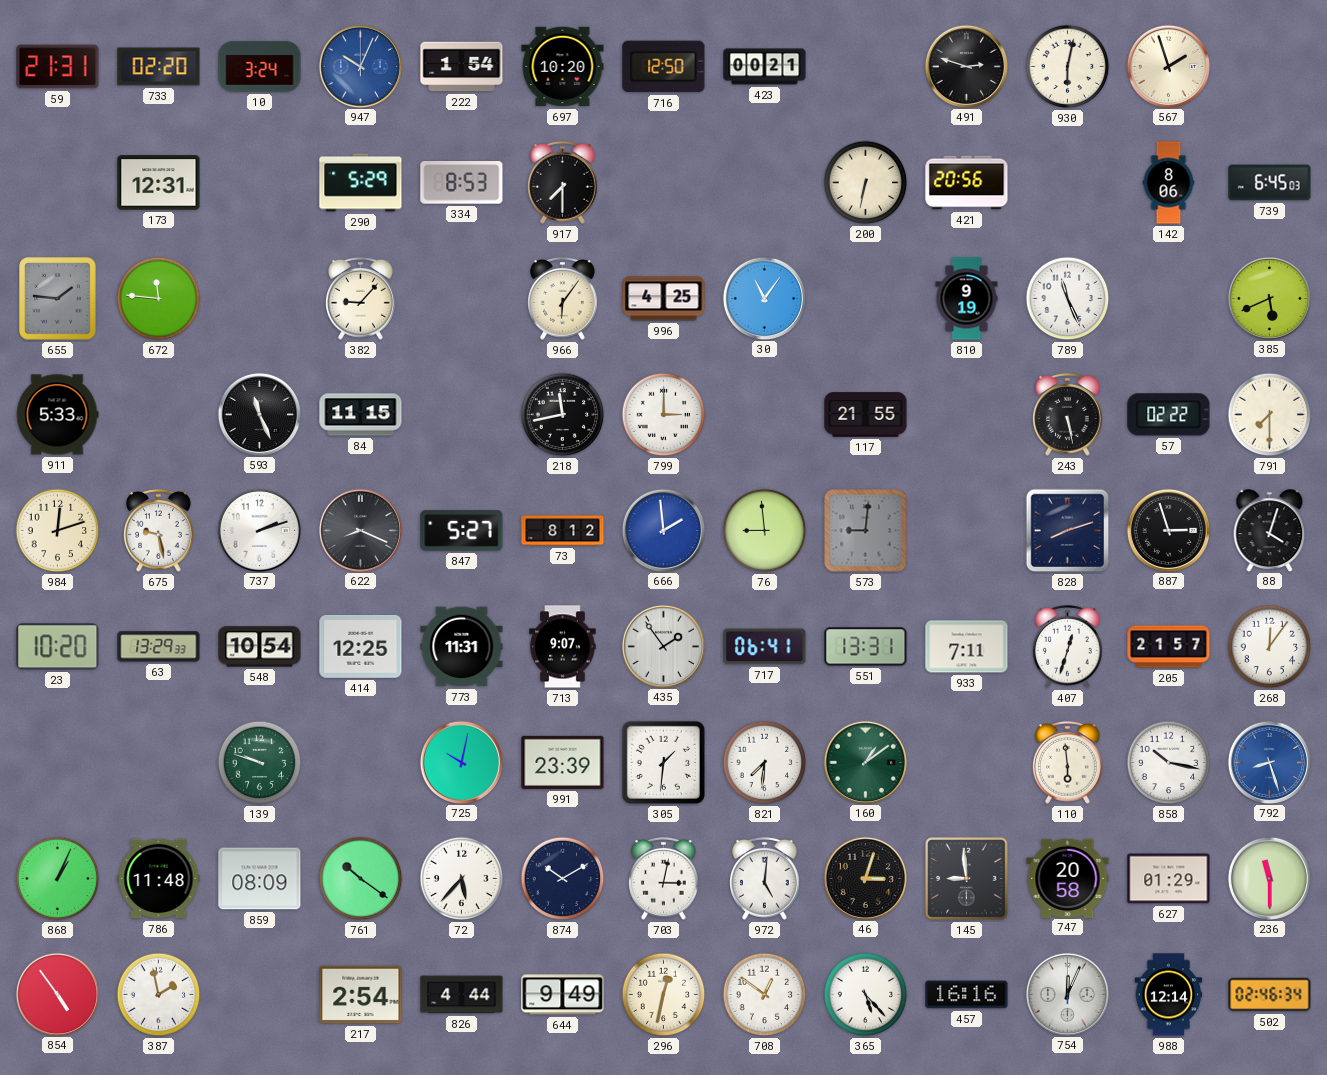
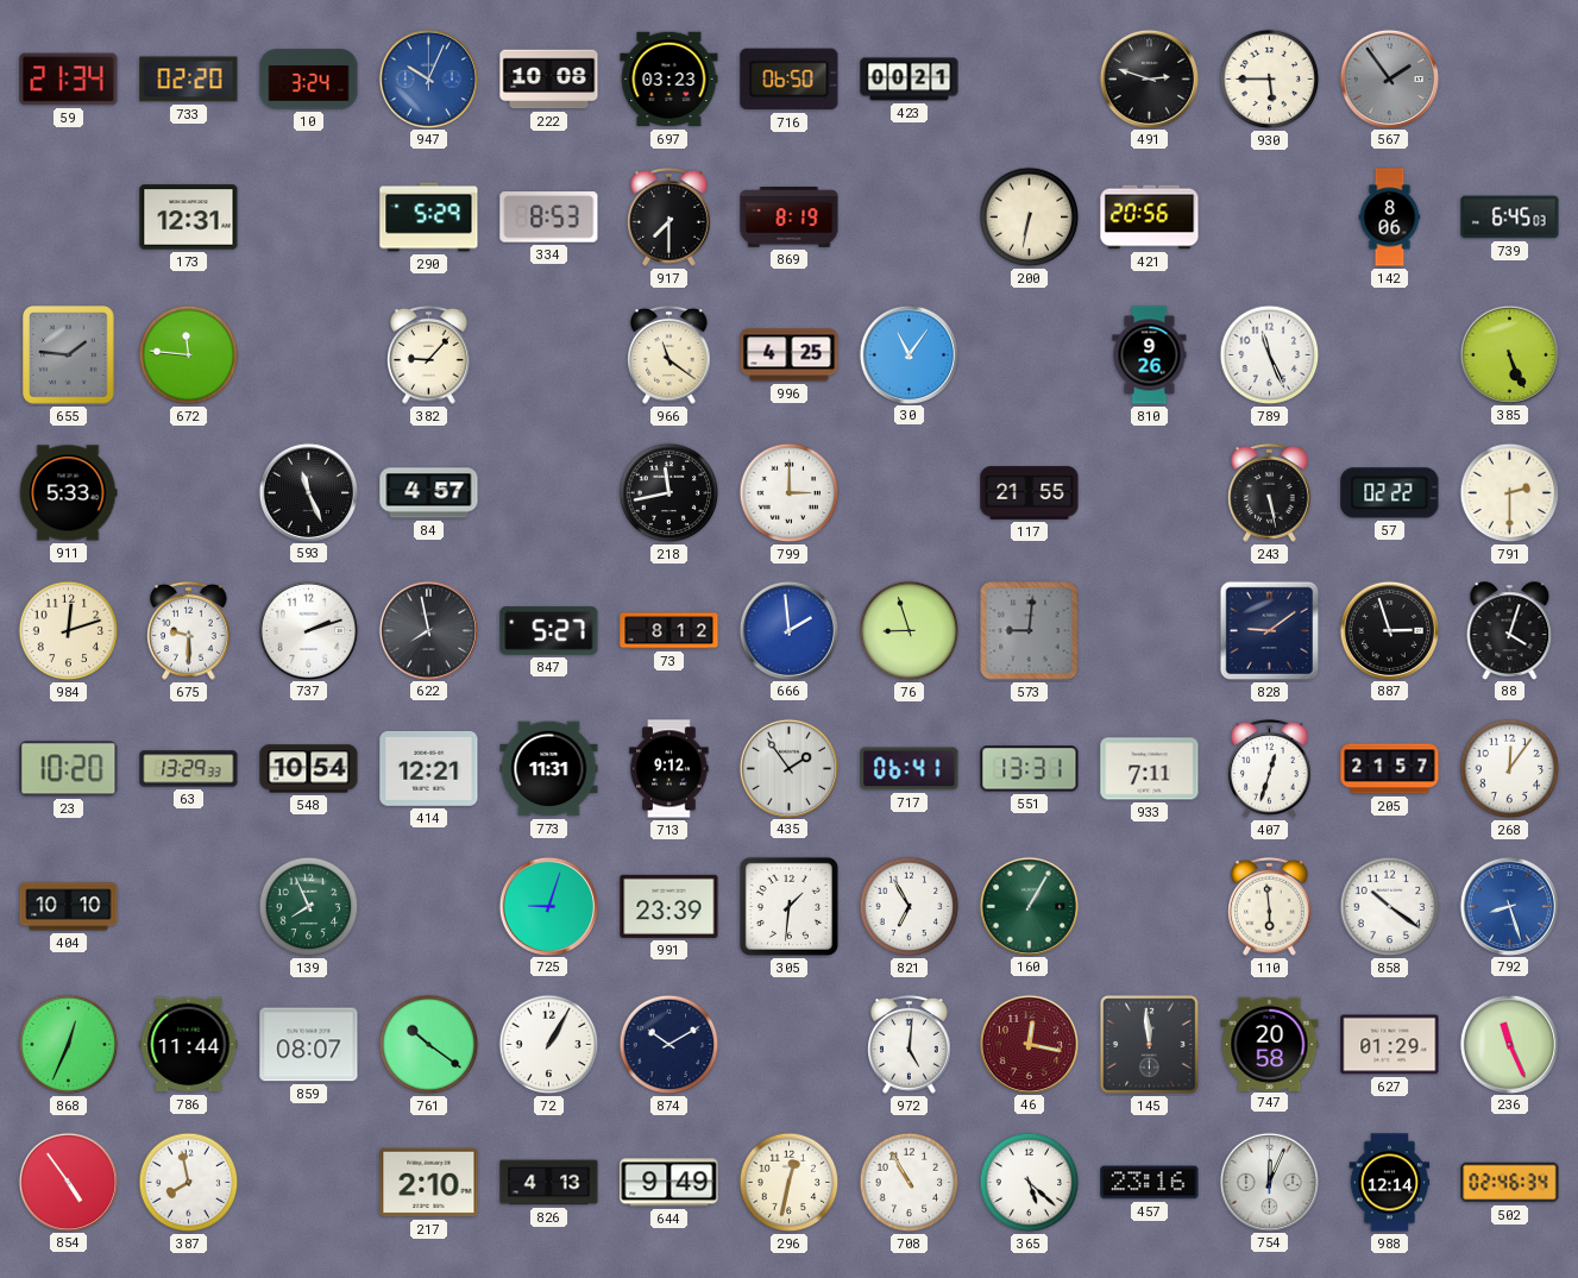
59: 21:31 -> 21:34
222: 1:54 -> 10:08
697: 10:20 -> 03:23
716: 12:50 -> 06:50
930: 6:02 -> 5:45
567: 1:57 -> 1:54
567 dial: cream -> grey
869: none -> 8:19
966: 6:06 -> 11:21
810: 9:19 -> 9:26
385: 5:41 -> 5:26
84: 11:15 -> 4:57
791: 7:30 -> 2:30
675: 9:28 -> 9:30
622: 8:19 -> 7:58
76: 8:59 -> 8:57
828: 8:12 -> 9:09
414: 12:25 -> 12:21
713: 9:07 -> 9:12
404: none -> 10:10
139: 9:48 -> 7:56
725: 10:02 -> 9:03
821: 7:31 -> 6:55
160: 1:09 -> 1:05
858: 10:17 -> 10:21
868: 1:04 -> 12:34
786: 11:48 -> 11:44
859: 08:09 -> 08:07
72: 5:37 -> 1:05
703: 3:02 -> none
46: 3:03 -> 12:17
46 dial: black -> burgundy
145: 8:59 -> 11:59
236: 11:30 -> 11:26
387: 1:58 -> 7:58
217: 2:54 -> 2:10
826: 4:44 -> 4:13
708: 12:51 -> 10:55
365: 5:23 -> 5:22
457: 16:16 -> 23:16
